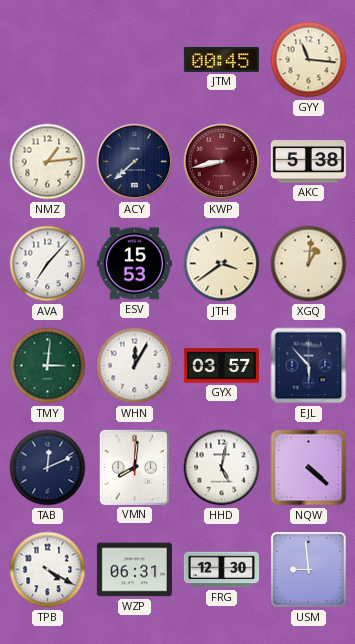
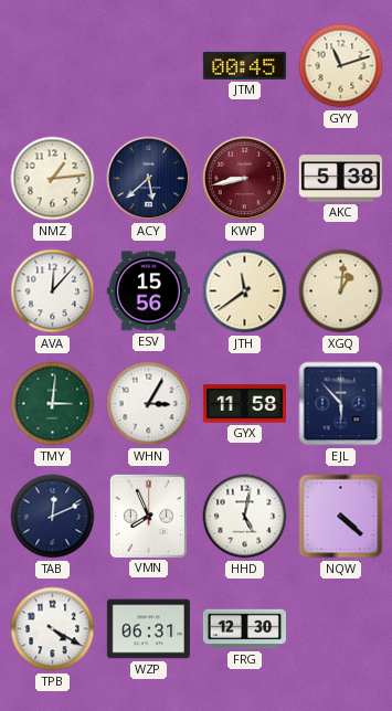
GYY: 11:16 -> 11:12
ACY: 7:38 -> 5:38
AVA: 7:07 -> 12:07
ESV: 15:53 -> 15:56
JTH: 3:39 -> 11:39
WHN: 12:05 -> 3:05
GYX: 03:57 -> 11:58
VMN: 8:01 -> 7:56
USM: 8:59 -> none
